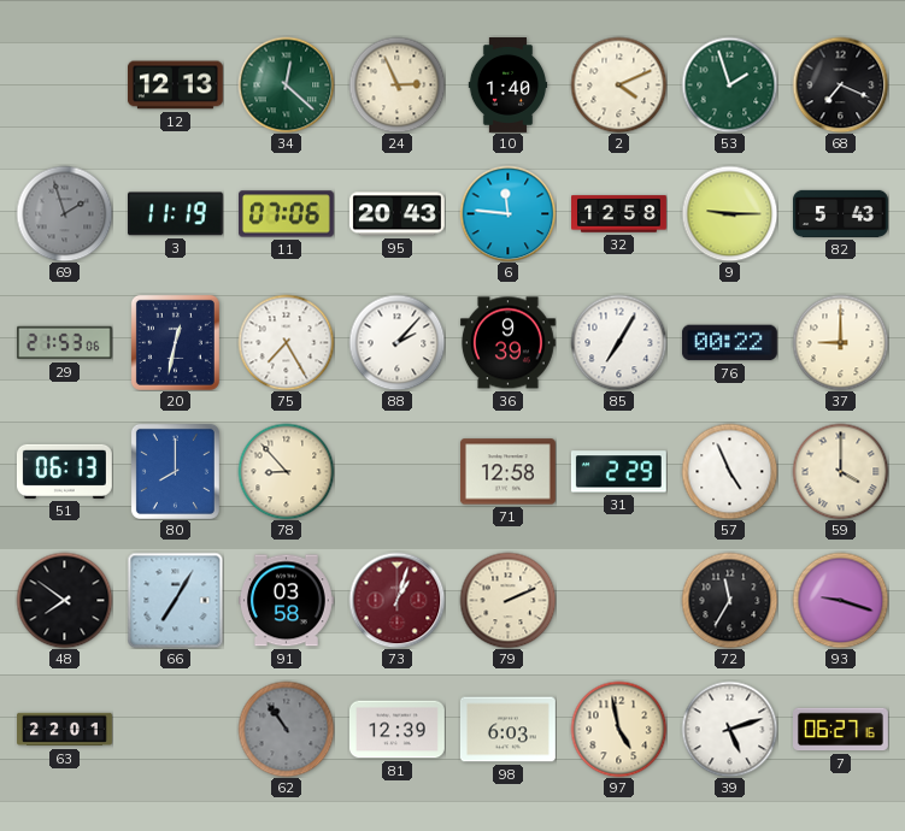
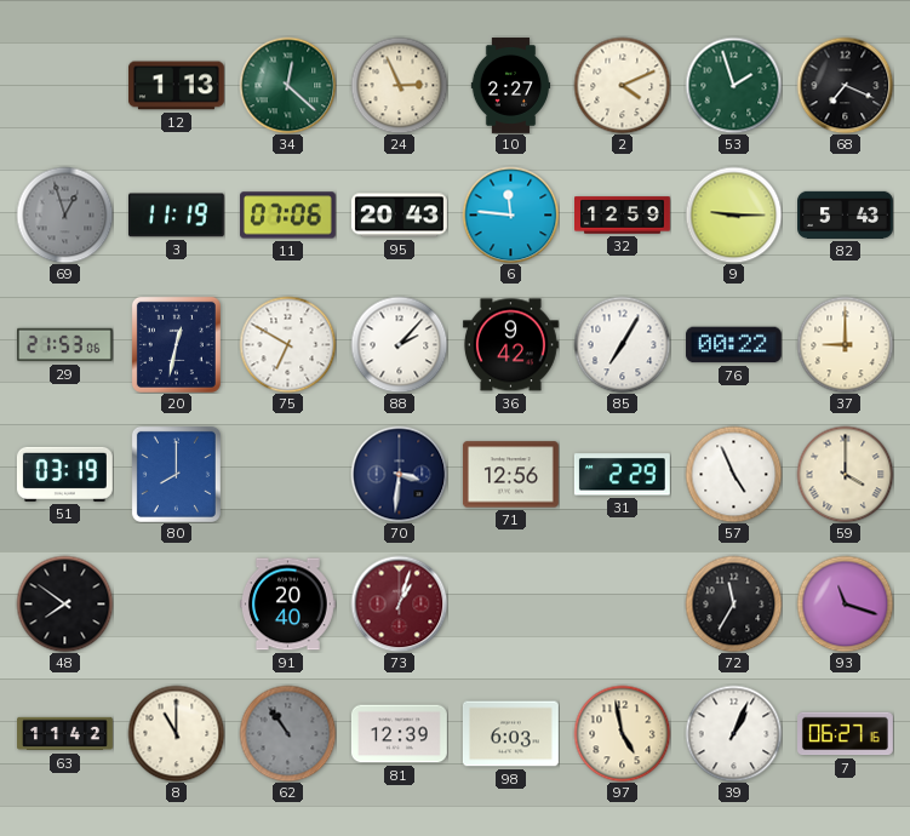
12: 12:13 -> 1:13
10: 1:40 -> 2:27
69: 1:57 -> 12:57
32: 12:58 -> 12:59
75: 7:25 -> 6:50
36: 9:39 -> 9:42
51: 06:13 -> 03:19
78: 8:53 -> none
70: none -> 3:31
71: 12:58 -> 12:56
66: 7:05 -> none
91: 03:58 -> 20:40
79: 2:11 -> none
93: 9:18 -> 11:18
63: 22:01 -> 11:42
8: none -> 11:00
39: 5:12 -> 1:04
